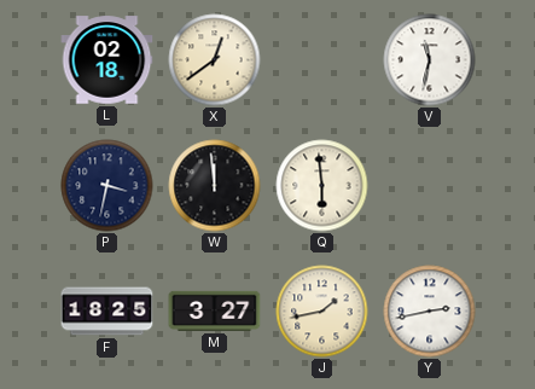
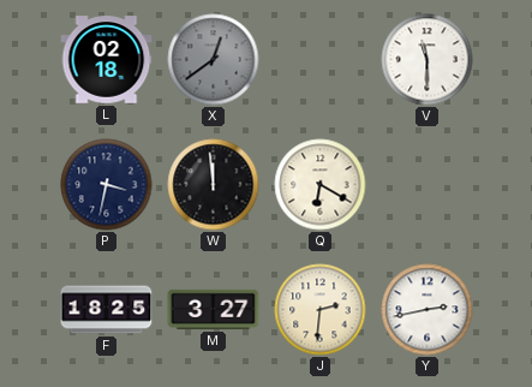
X dial: cream -> grey
V: 11:32 -> 11:30
Q: 5:59 -> 6:20
J: 1:43 -> 2:31
